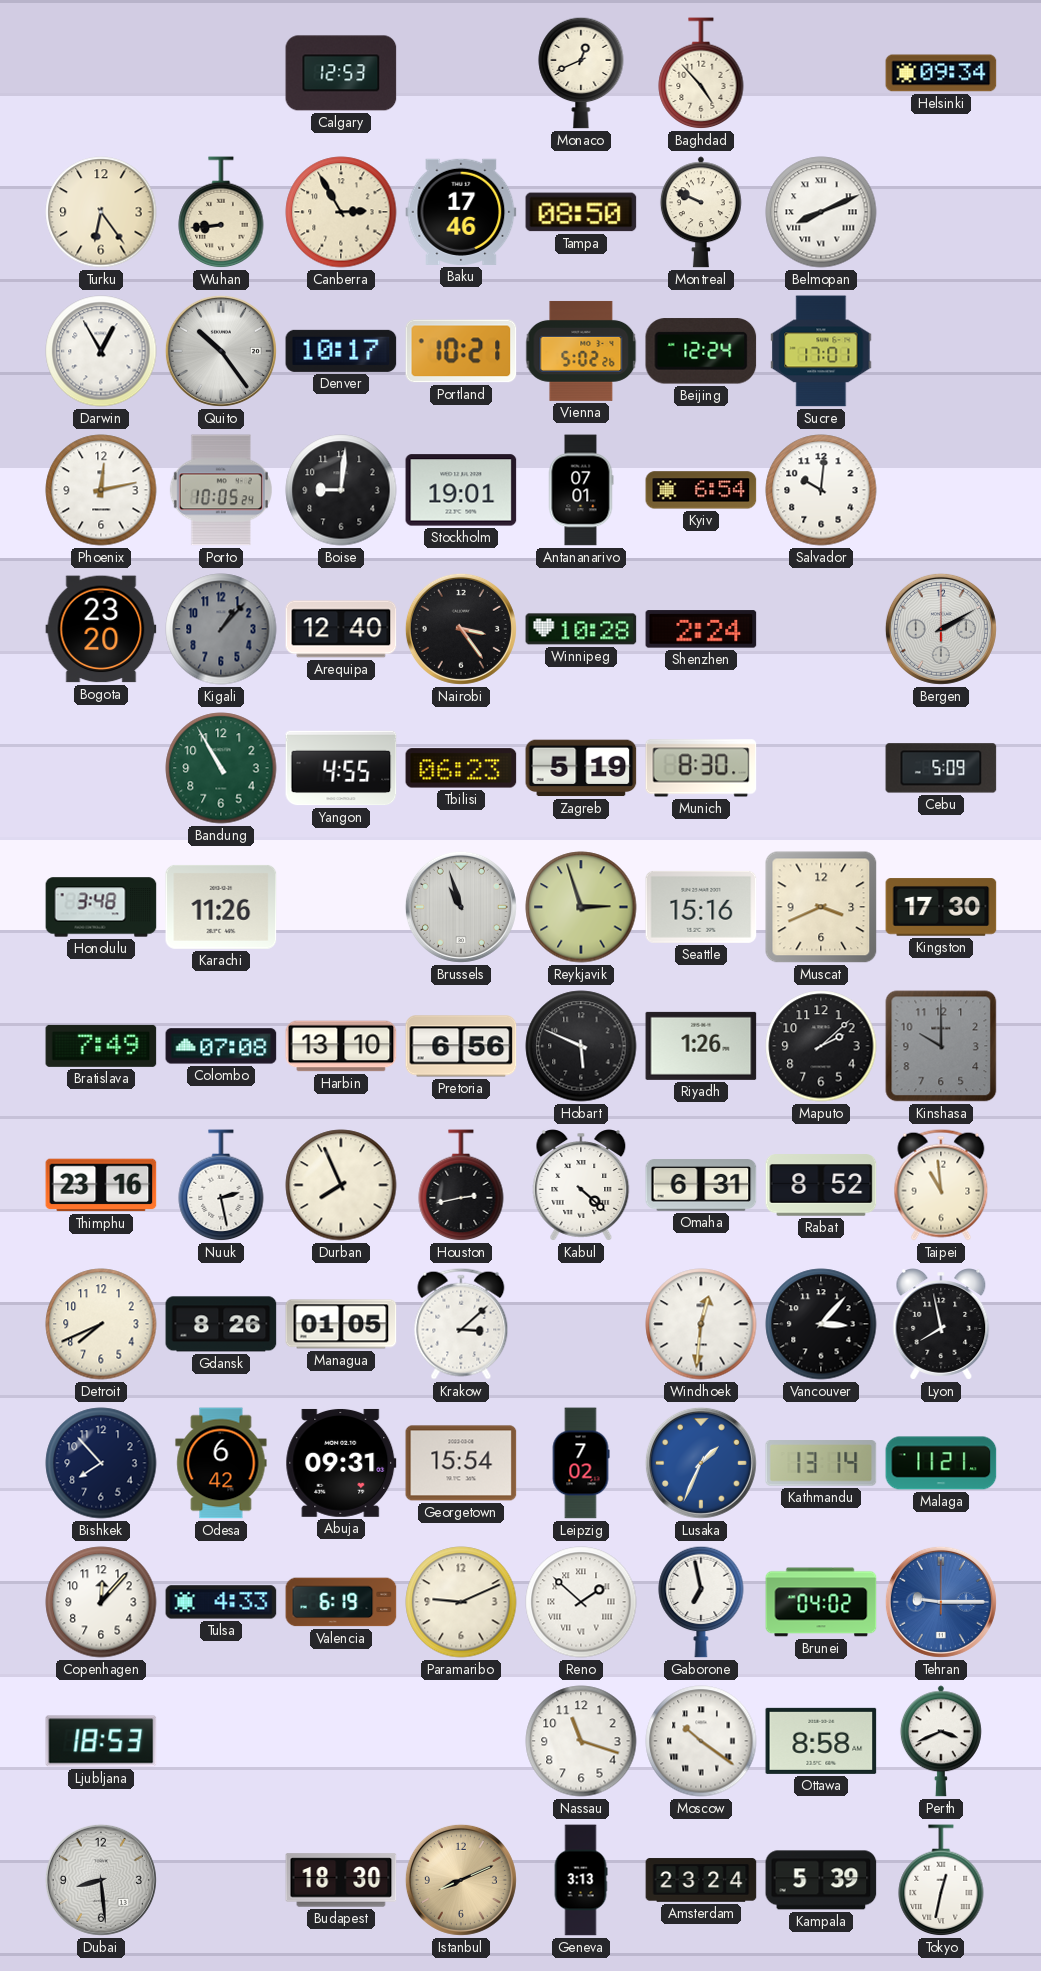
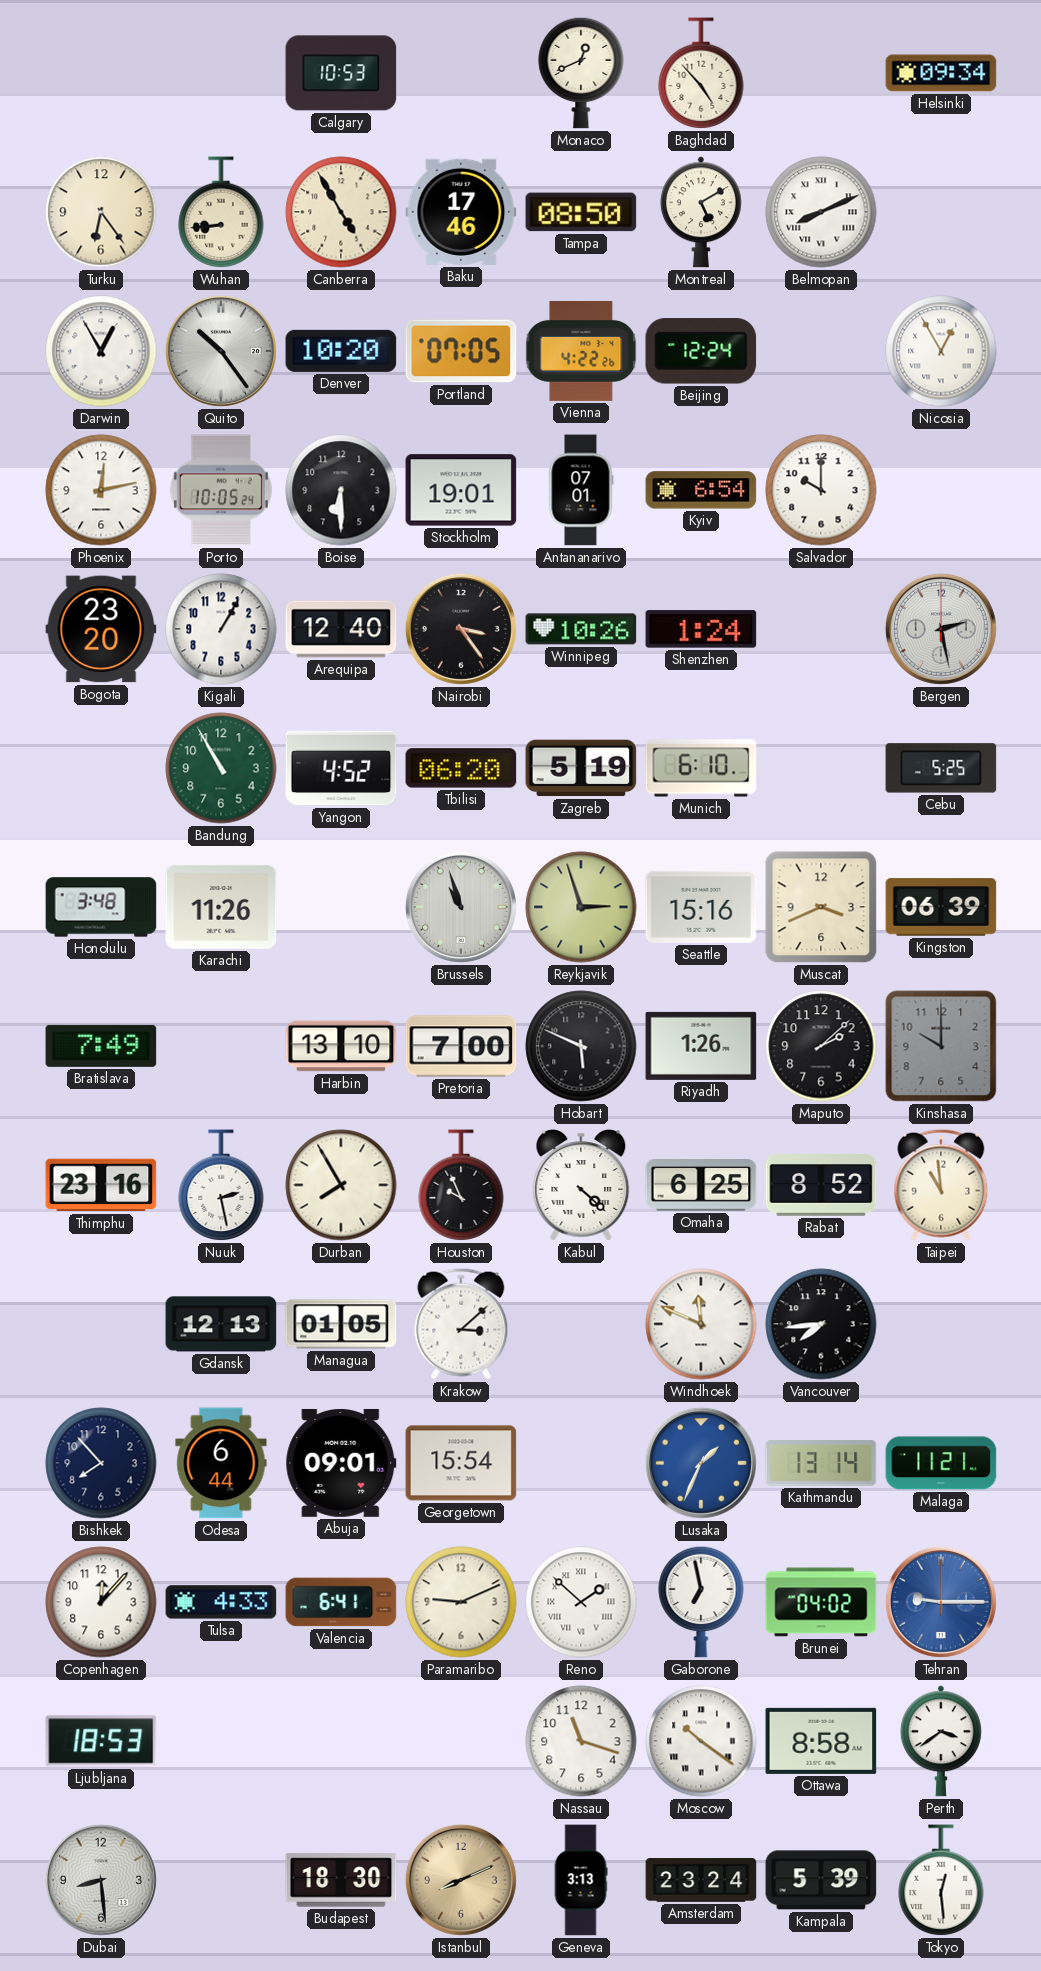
Calgary: 12:53 -> 10:53
Canberra: 2:55 -> 4:55
Montreal: 9:49 -> 5:10
Denver: 10:17 -> 10:20
Portland: 10:21 -> 07:05
Vienna: 5:02 -> 4:22
Sucre: 17:01 -> none
Nicosia: none -> 12:55
Boise: 9:01 -> 6:30
Salvador: 10:01 -> 10:00
Kigali: 1:07 -> 1:05
Kigali dial: grey -> white
Winnipeg: 10:28 -> 10:26
Shenzhen: 2:24 -> 1:24
Bergen: 2:10 -> 2:28
Yangon: 4:55 -> 4:52
Tbilisi: 06:23 -> 06:20
Munich: 8:30 -> 6:10
Cebu: 5:09 -> 5:25
Kingston: 17:30 -> 06:39
Colombo: 07:08 -> none
Pretoria: 6:56 -> 7:00
Durban: 7:56 -> 7:55
Houston: 2:43 -> 9:56
Omaha: 6:31 -> 6:25
Detroit: 7:41 -> none
Gdansk: 8:26 -> 12:13
Windhoek: 12:31 -> 11:49
Vancouver: 3:07 -> 7:44
Lyon: 7:58 -> none
Odesa: 6:42 -> 6:44
Abuja: 09:31 -> 09:01
Leipzig: 7:02 -> none
Valencia: 6:19 -> 6:41
Perth: 3:41 -> 3:39
Tokyo: 12:32 -> 12:29
